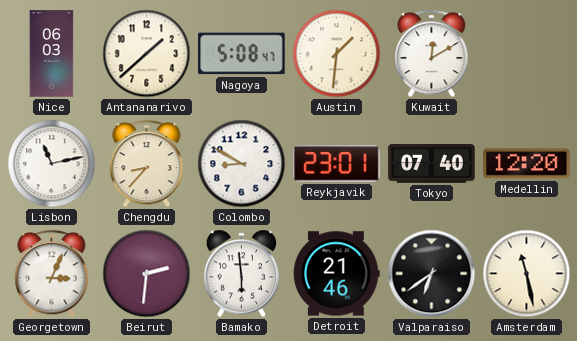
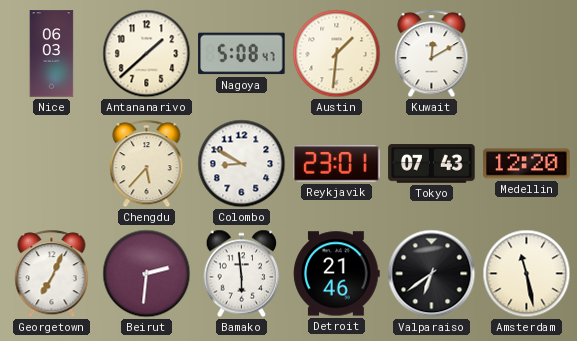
Lisbon: 11:13 -> none
Chengdu: 8:37 -> 5:37
Tokyo: 07:40 -> 07:43
Georgetown: 3:04 -> 7:04
